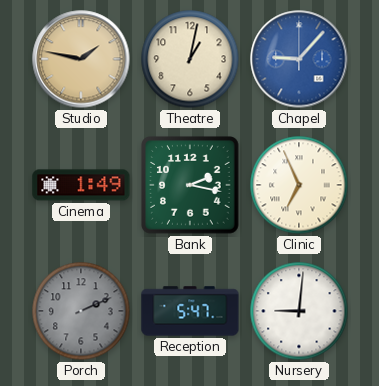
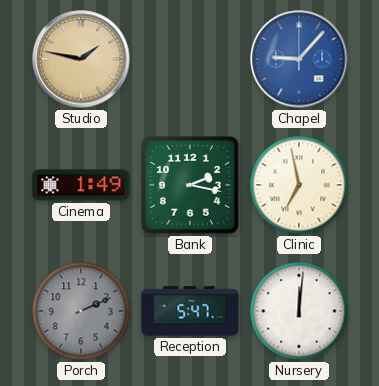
Theatre: 1:02 -> none
Clinic: 6:56 -> 6:58
Nursery: 9:01 -> 12:01
